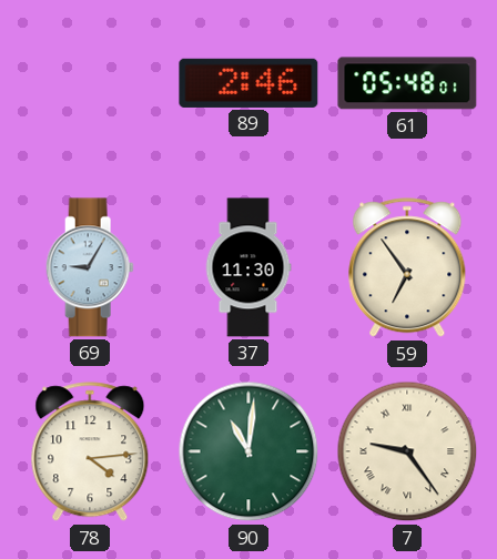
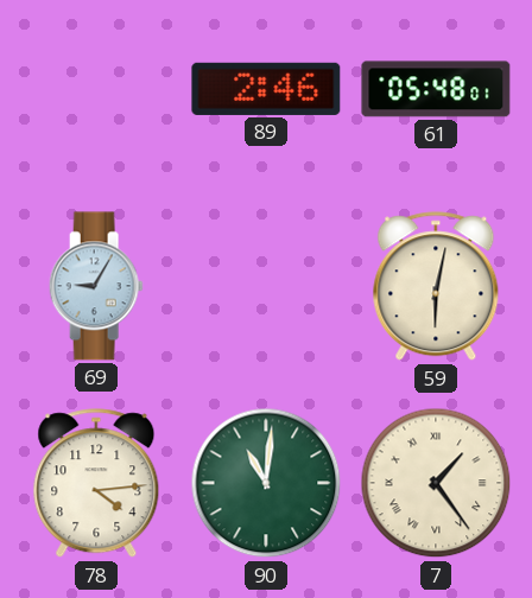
37: 11:30 -> none
59: 6:54 -> 6:02
7: 9:24 -> 1:24
